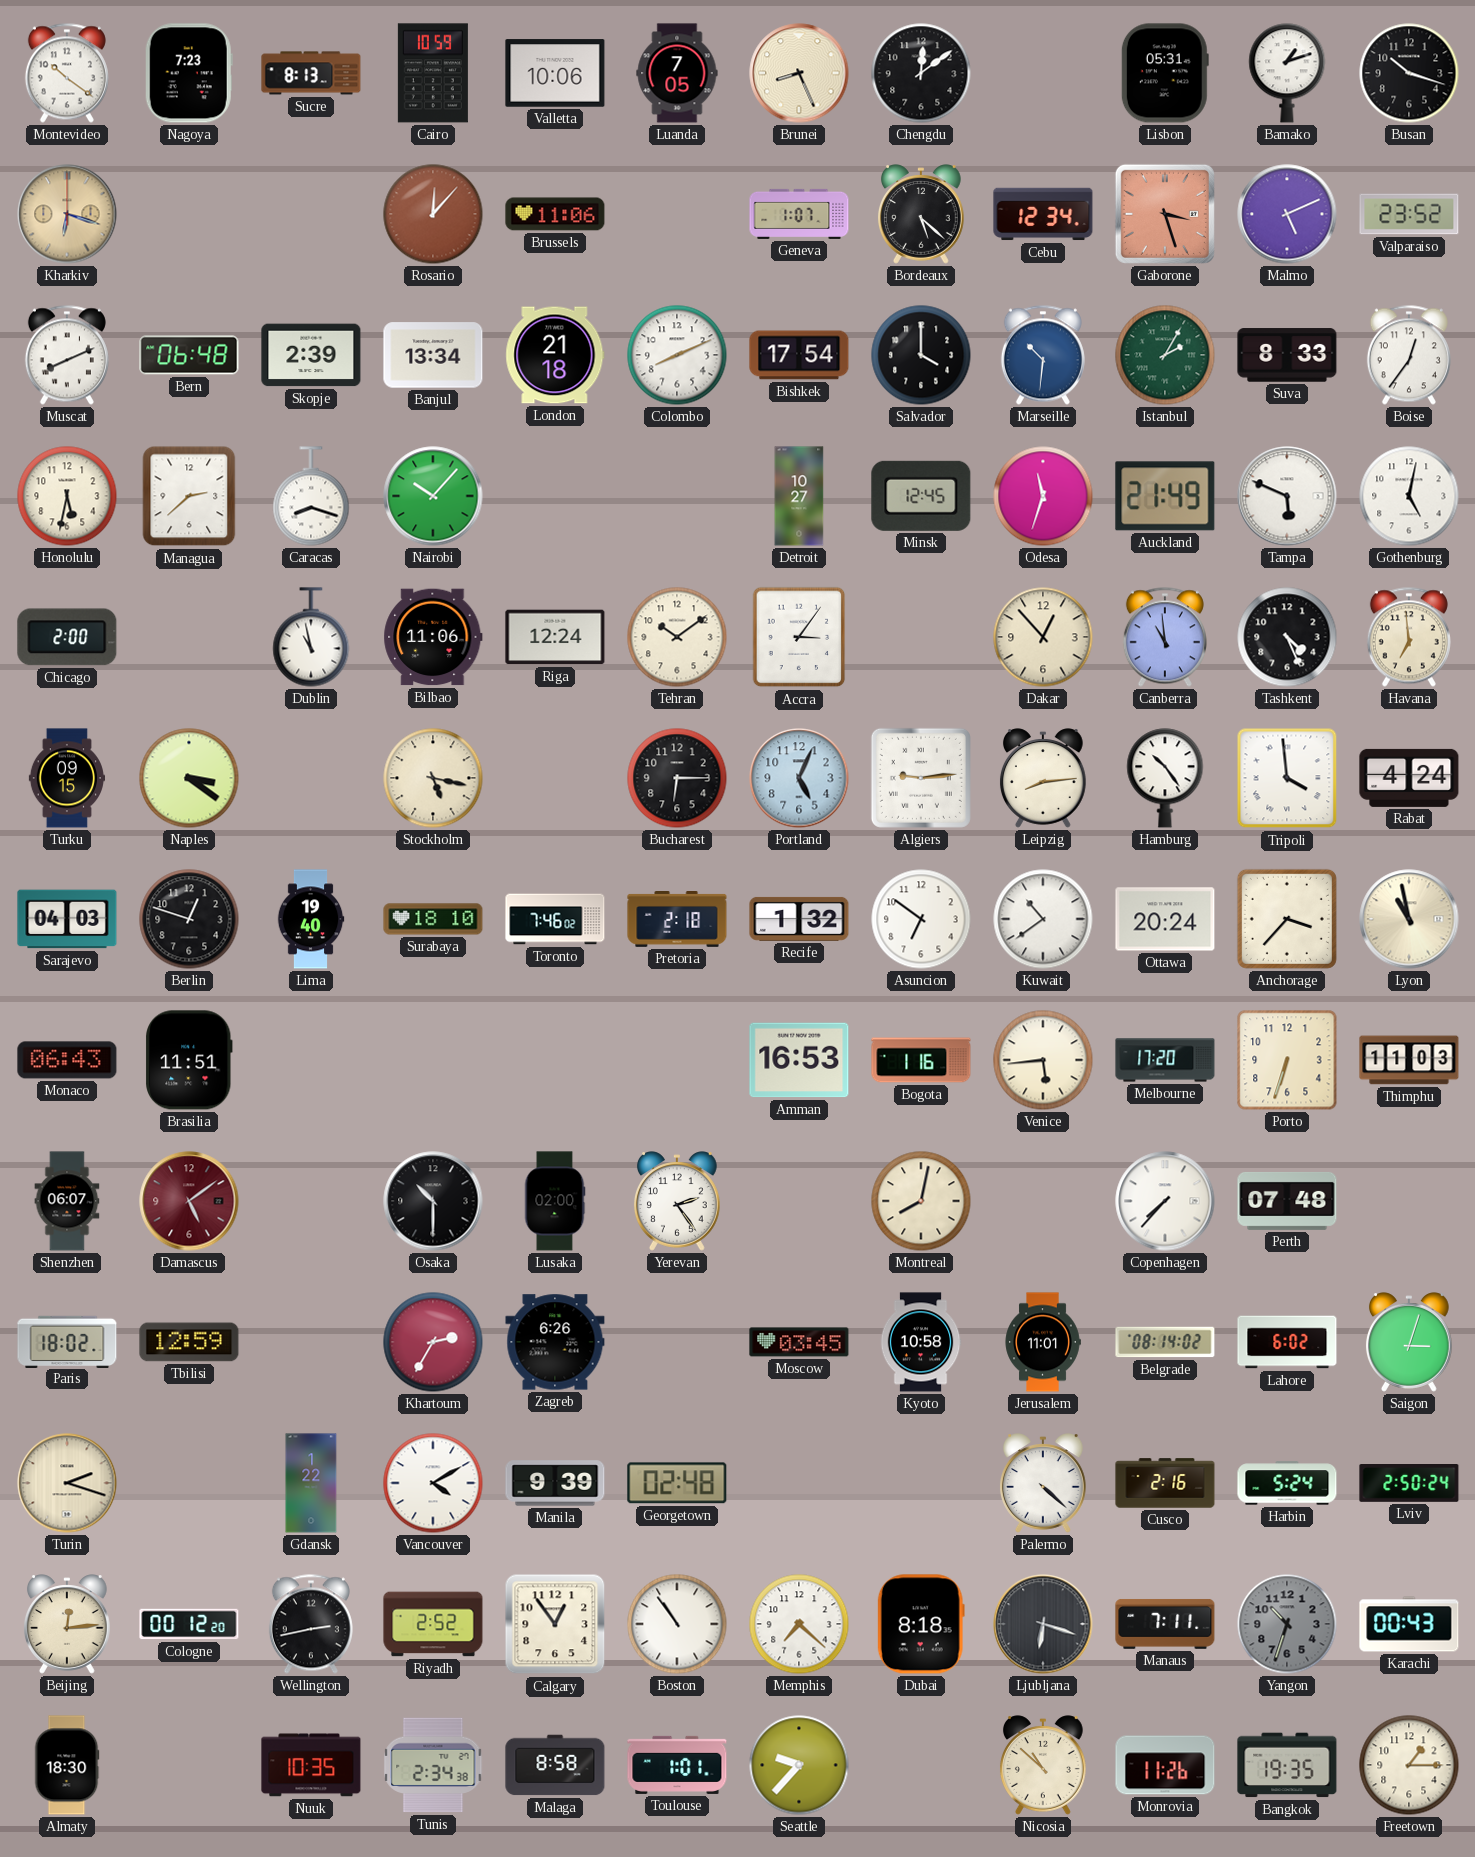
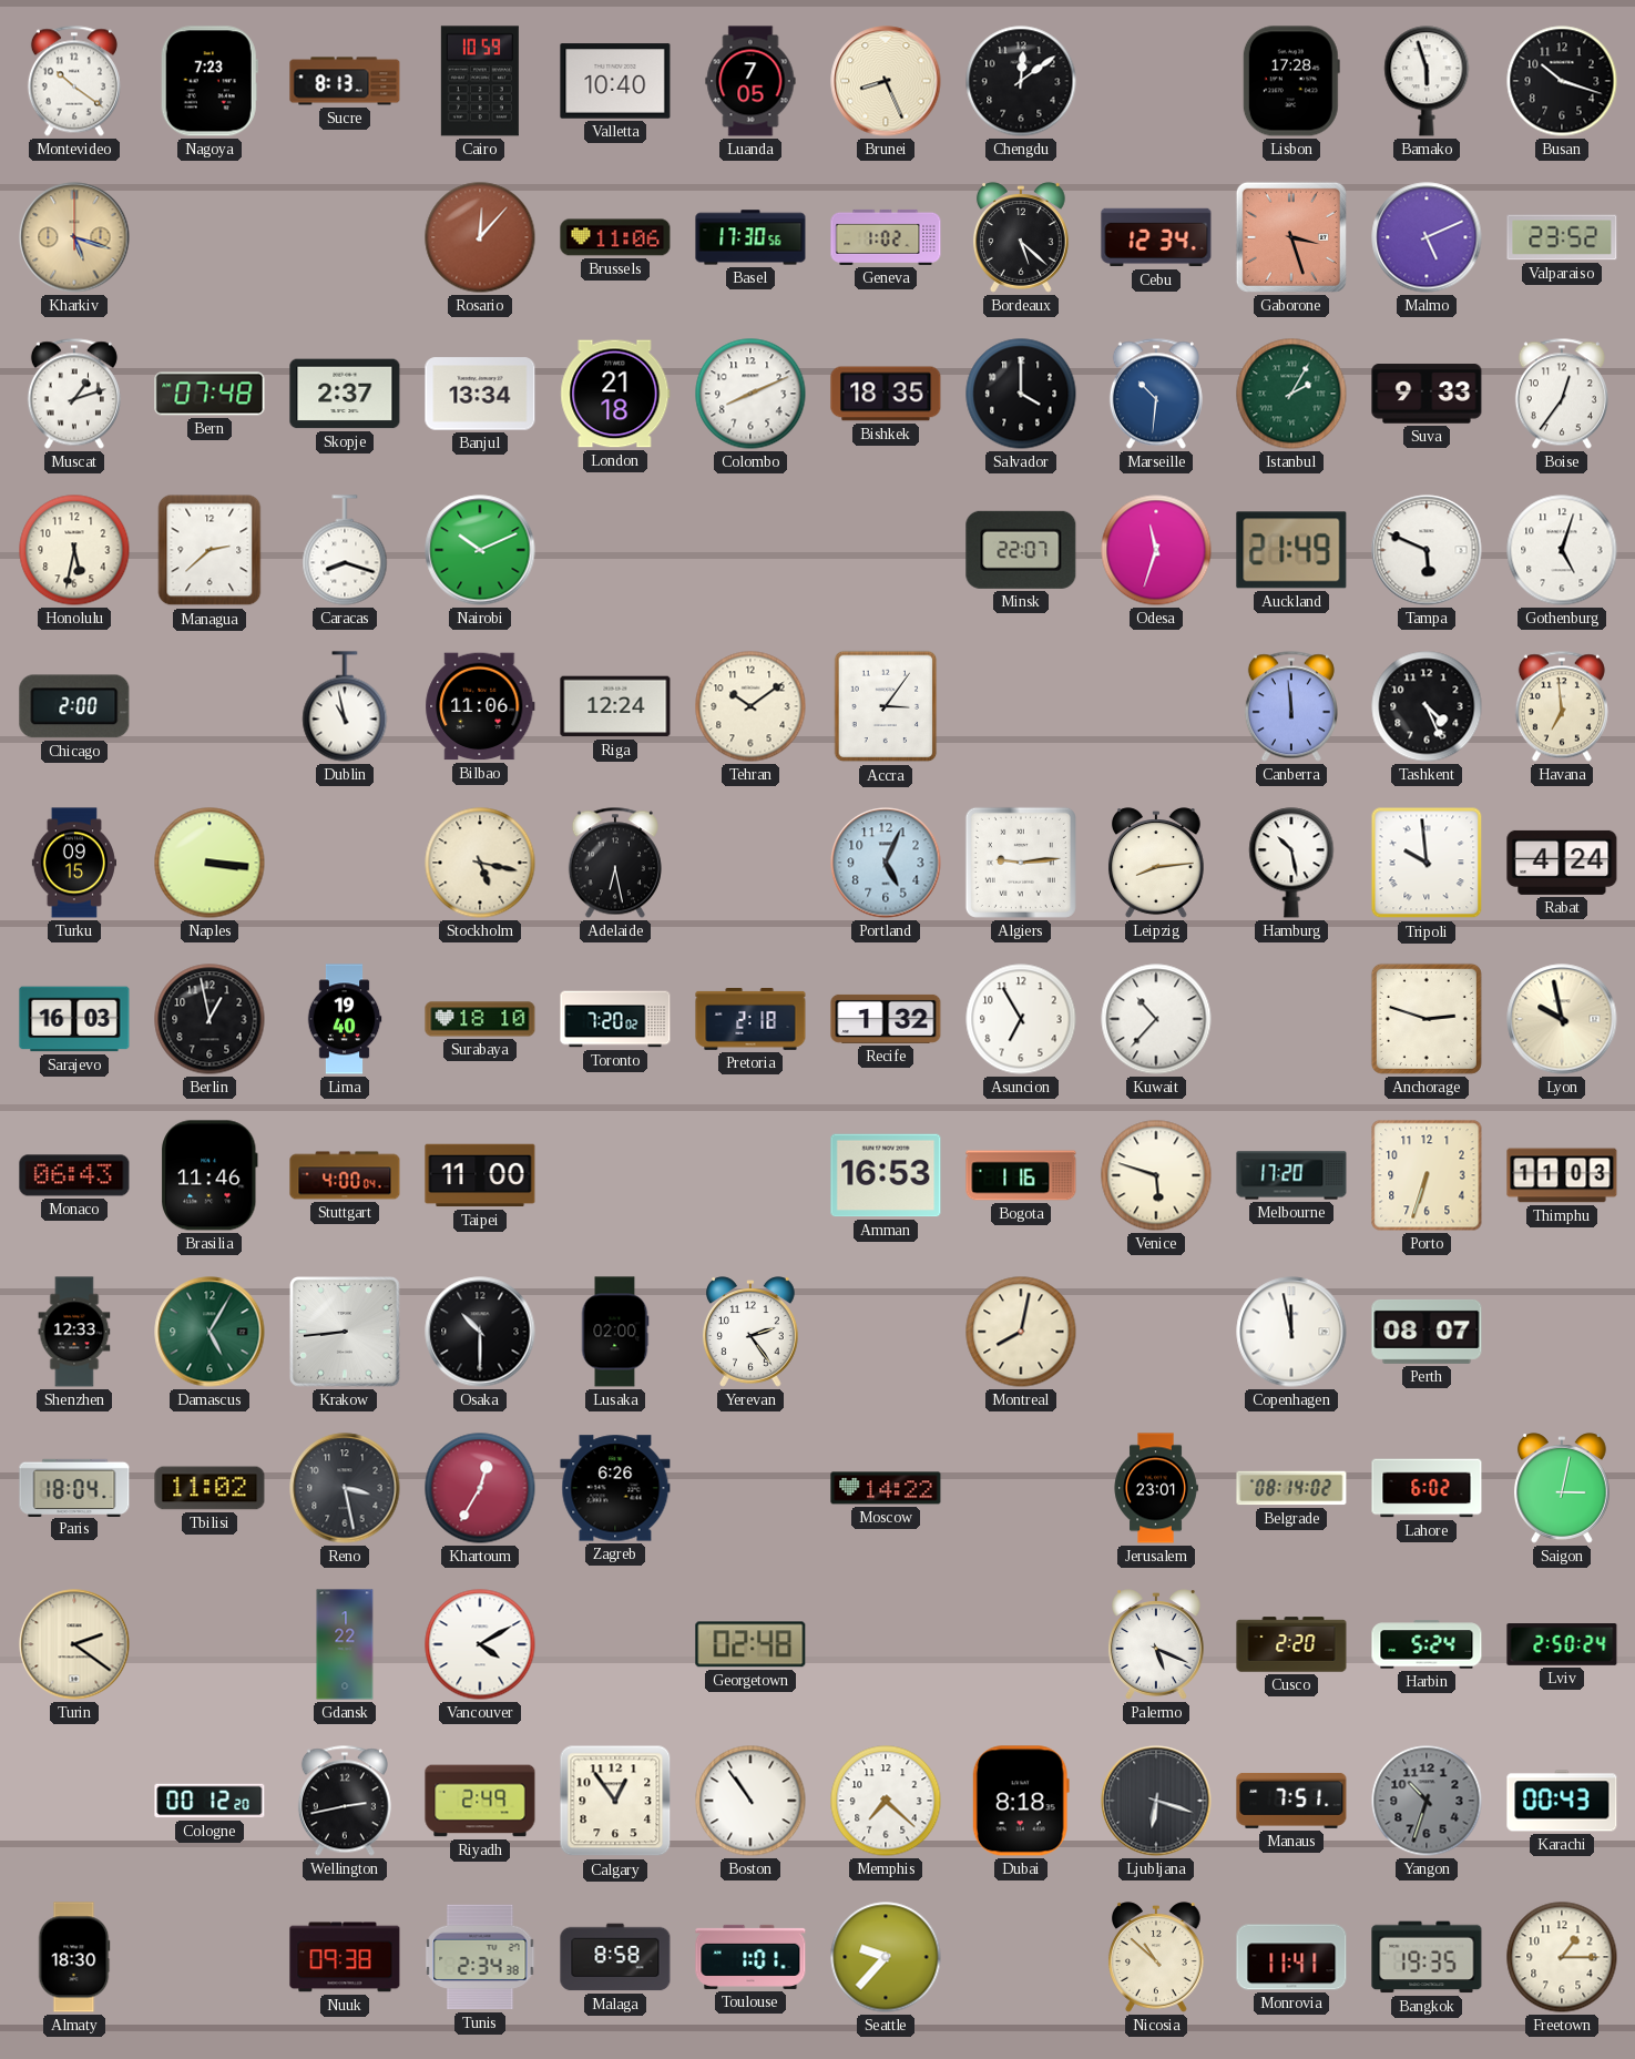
Valletta: 10:06 -> 10:40
Lisbon: 05:31 -> 17:28
Bamako: 1:12 -> 5:57
Kharkiv: 6:18 -> 5:18
Basel: none -> 17:30
Geneva: 1:07 -> 1:02
Muscat: 8:11 -> 1:12
Bern: 06:48 -> 07:48
Skopje: 2:39 -> 2:37
Bishkek: 17:54 -> 18:35
Suva: 8:33 -> 9:33
Nairobi: 10:07 -> 10:11
Detroit: 10:27 -> none
Minsk: 12:45 -> 22:07
Gothenburg: 5:02 -> 5:03
Dakar: 12:53 -> none
Canberra: 10:59 -> 11:59
Naples: 3:21 -> 3:16
Adelaide: none -> 6:28
Bucharest: 6:15 -> none
Hamburg: 10:24 -> 10:28
Tripoli: 3:59 -> 9:59
Sarajevo: 04:03 -> 16:03
Berlin: 12:48 -> 12:58
Toronto: 7:46 -> 7:20
Asuncion: 6:51 -> 6:55
Kuwait: 10:39 -> 10:37
Ottawa: 20:24 -> none
Anchorage: 3:37 -> 2:48
Lyon: 10:58 -> 9:58
Brasilia: 11:51 -> 11:46
Stuttgart: none -> 4:00
Taipei: none -> 11:00
Venice: 5:44 -> 5:48
Shenzhen: 06:07 -> 12:33
Damascus: 5:09 -> 5:05
Damascus dial: burgundy -> green
Krakow: none -> 8:44
Copenhagen: 7:37 -> 11:58
Perth: 07:48 -> 08:07
Paris: 18:02 -> 18:04
Tbilisi: 12:59 -> 11:02
Reno: none -> 3:28
Khartoum: 2:35 -> 12:35
Moscow: 03:45 -> 14:22
Kyoto: 10:58 -> none
Jerusalem: 11:01 -> 23:01
Saigon: 3:03 -> 3:02
Turin: 2:18 -> 2:21
Manila: 9:39 -> none
Palermo: 4:22 -> 5:19
Cusco: 2:16 -> 2:20
Beijing: 12:14 -> none
Riyadh: 2:52 -> 2:49
Manaus: 7:11 -> 7:51
Nuuk: 10:35 -> 09:38
Monrovia: 11:26 -> 11:41
